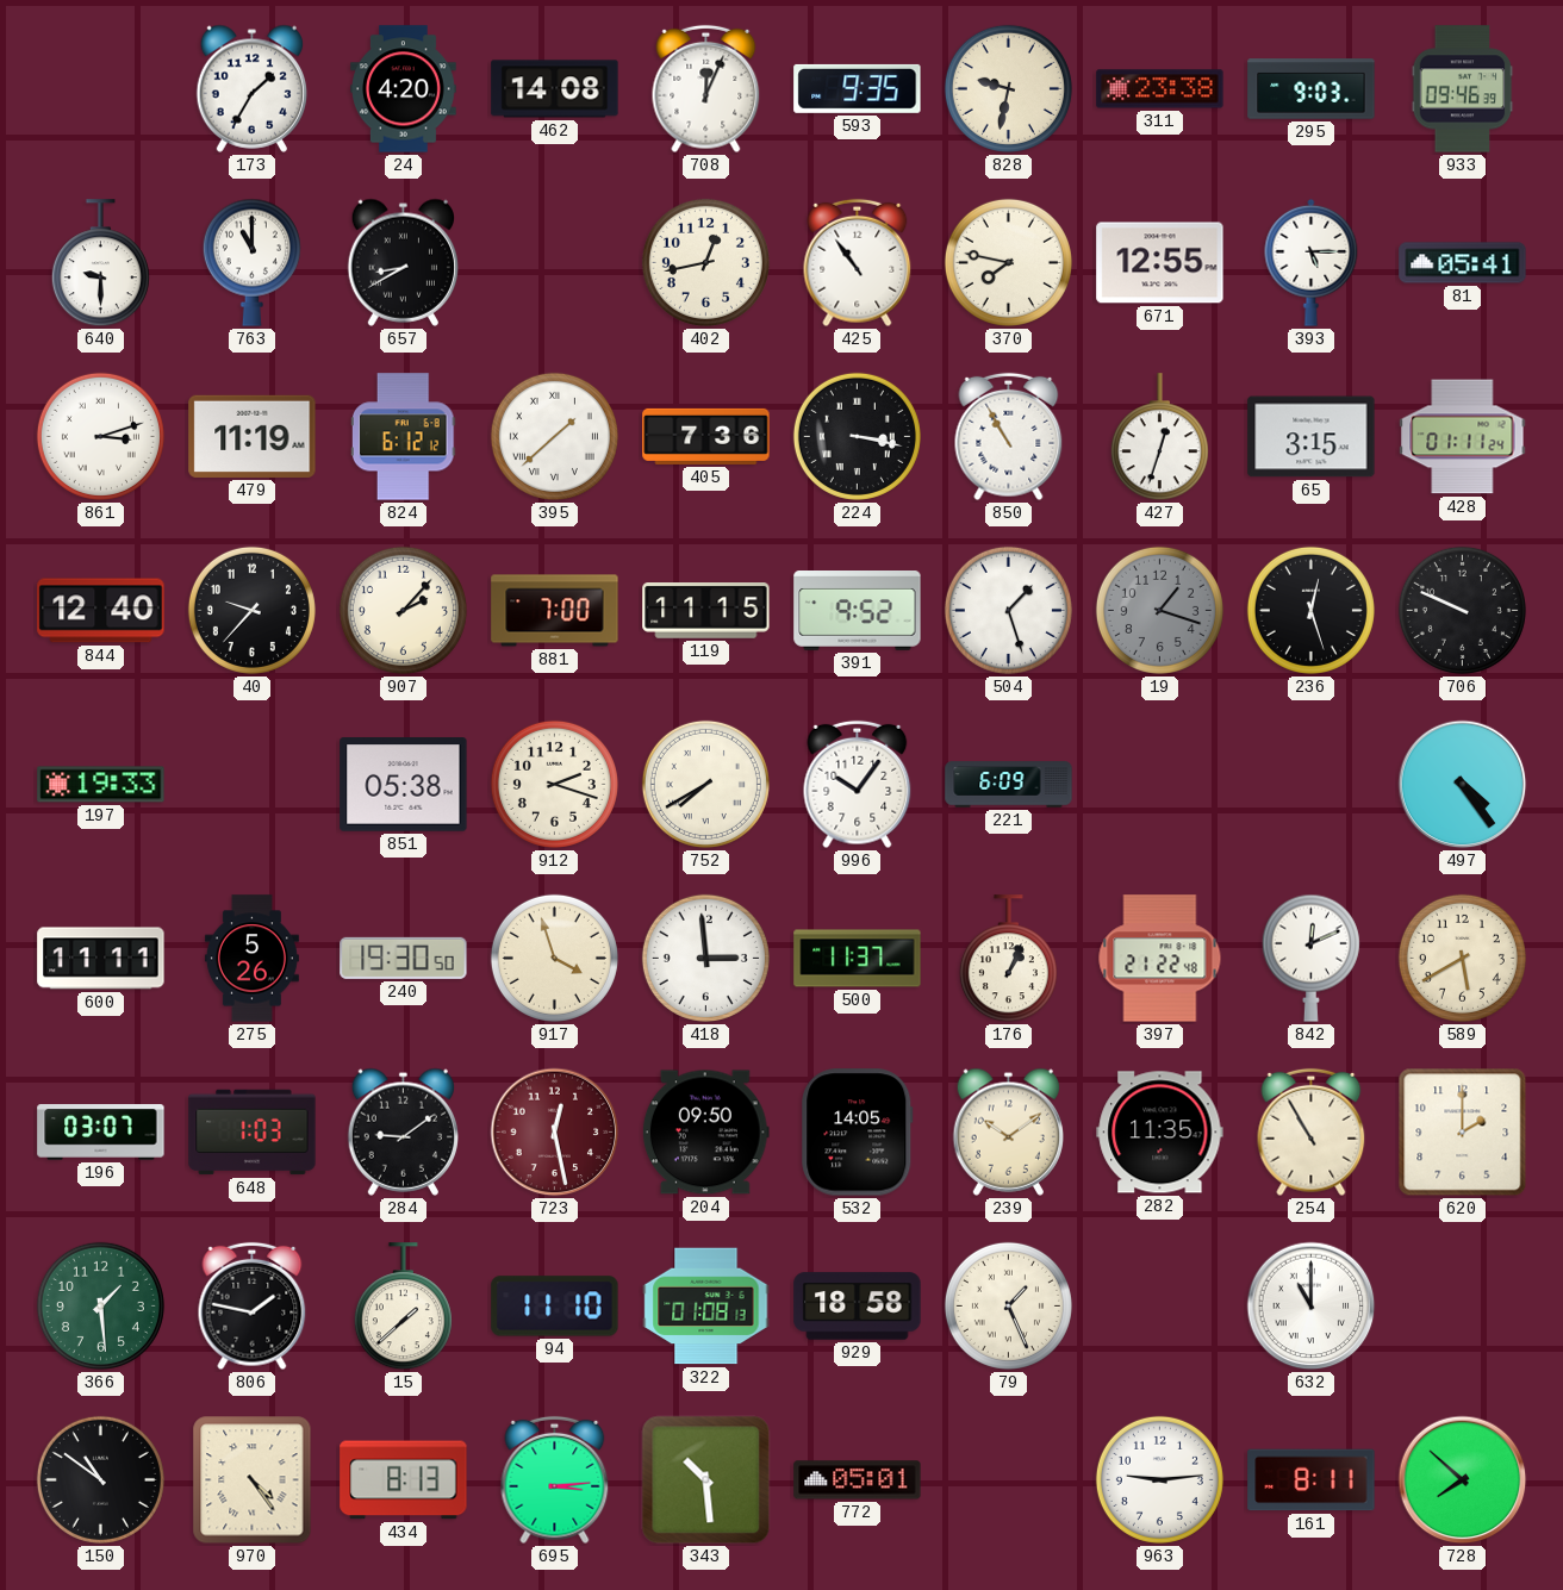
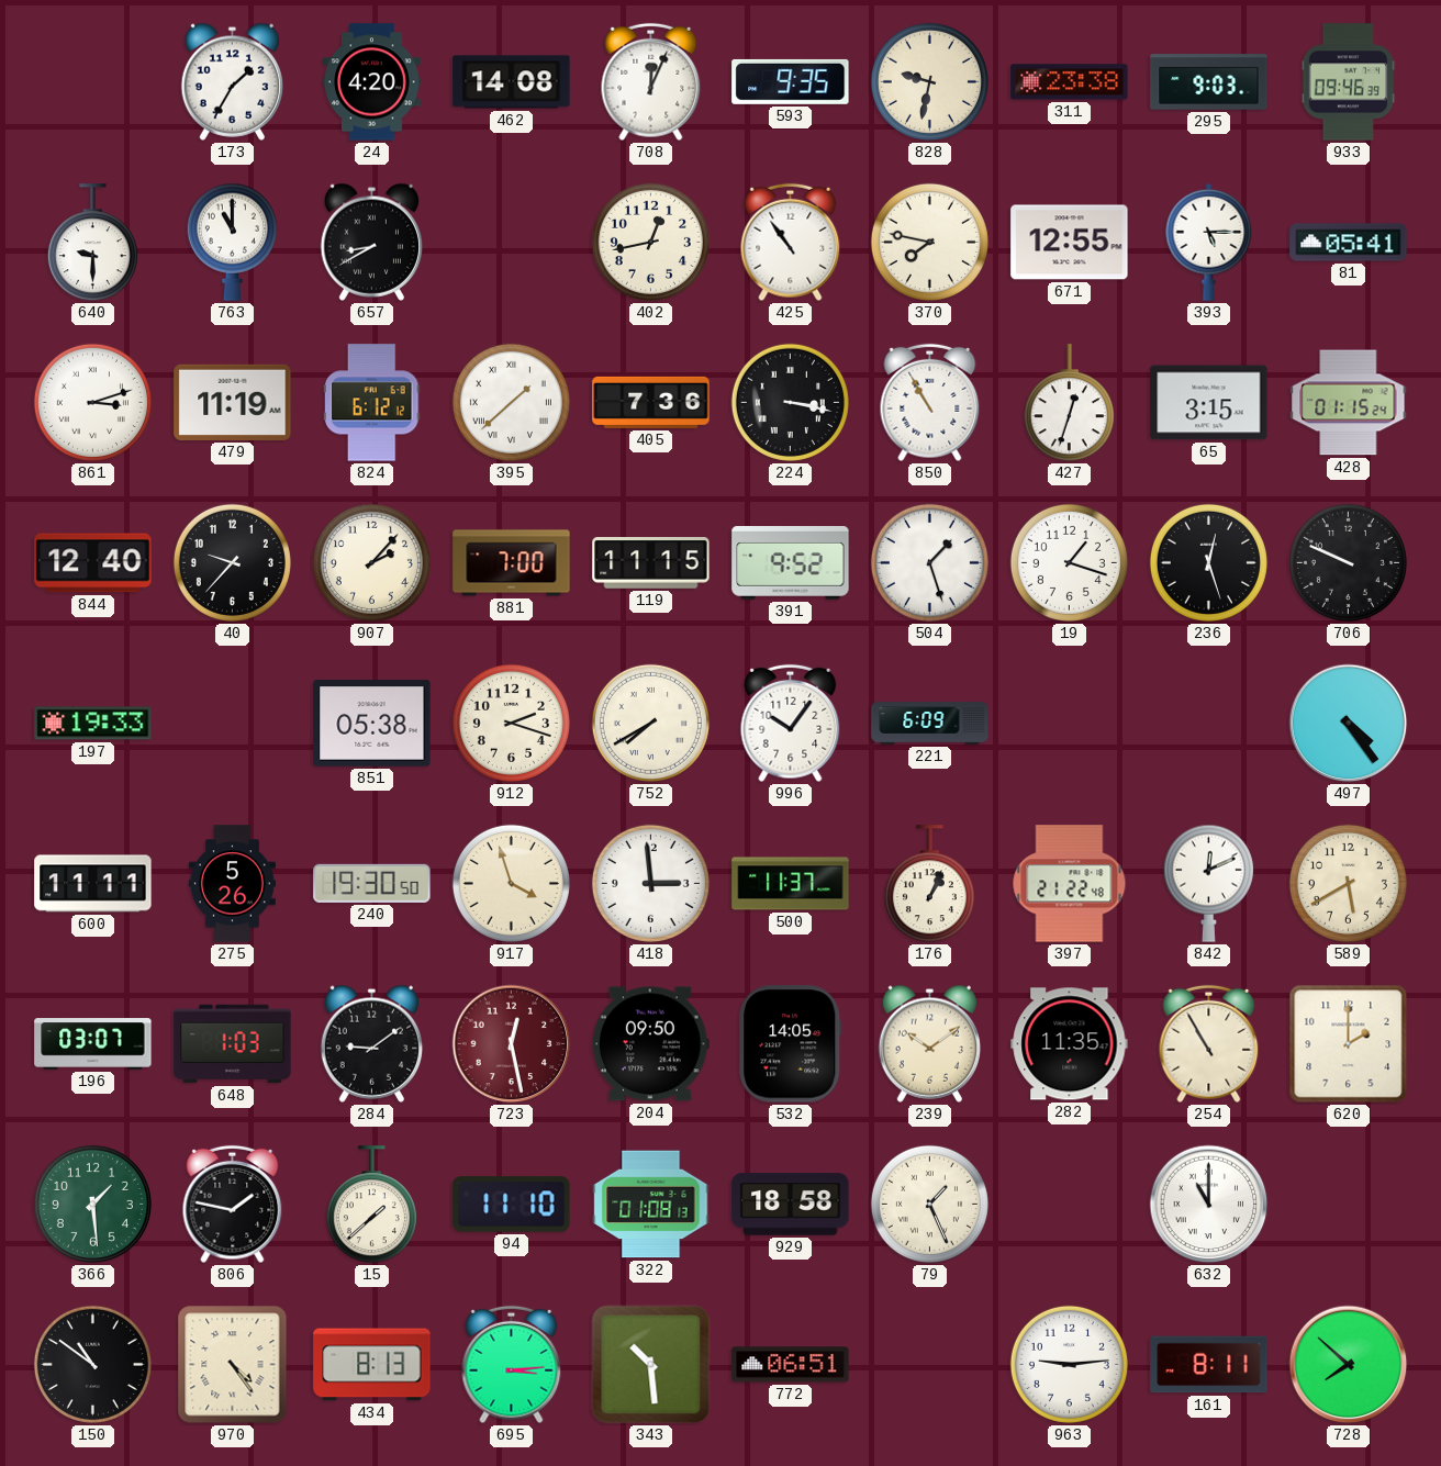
428: 01:11 -> 01:15
19 dial: grey -> white
772: 05:01 -> 06:51
